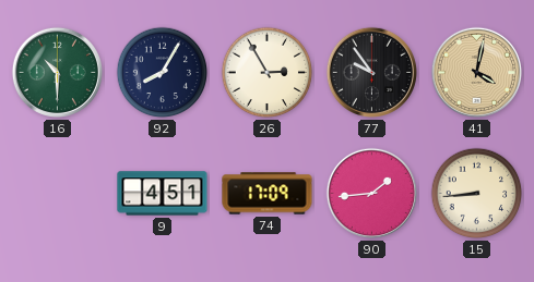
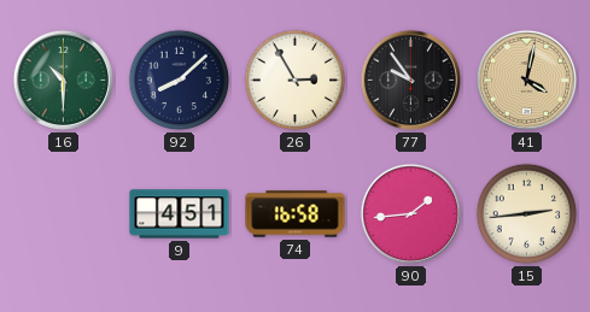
92: 8:05 -> 8:08
74: 17:09 -> 16:58
15: 8:44 -> 2:44
